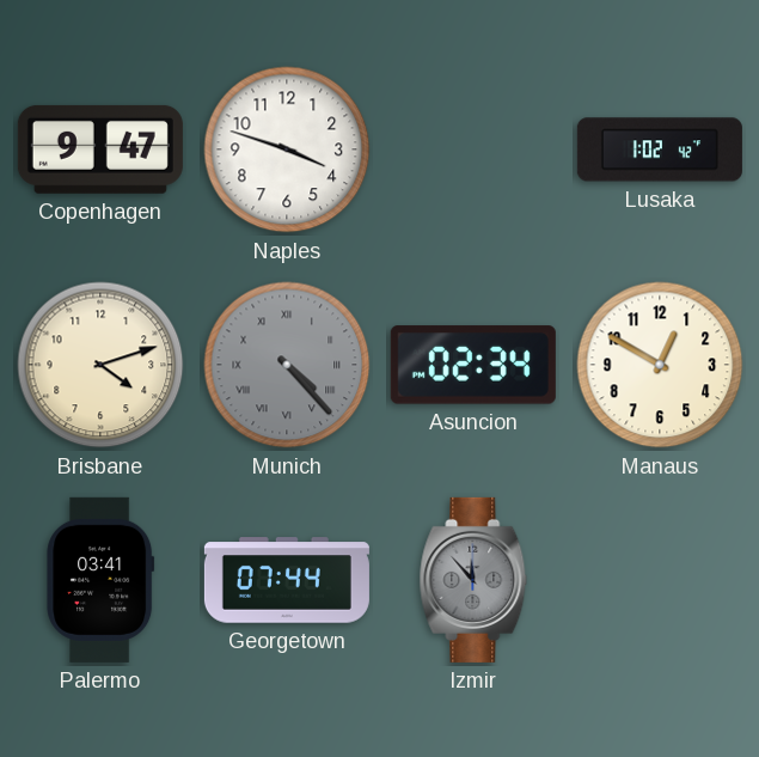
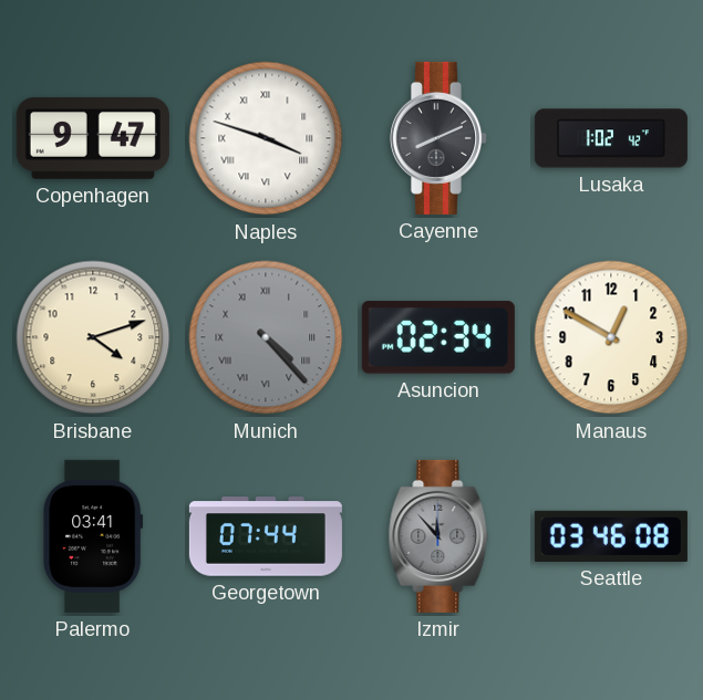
Naples numerals: Arabic -> Roman
Cayenne: none -> 8:11
Seattle: none -> 03:46
